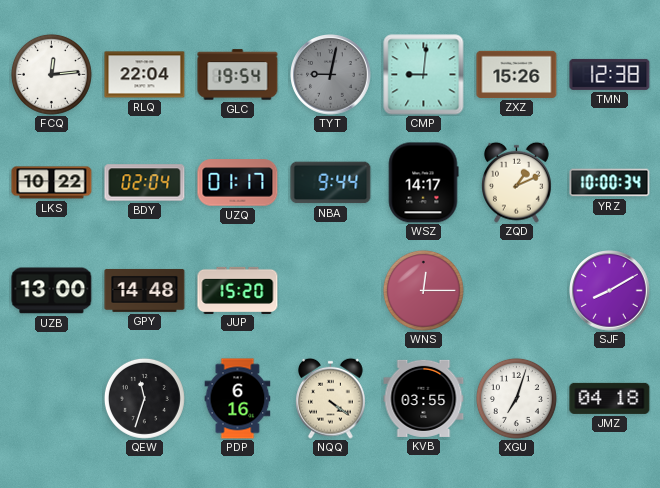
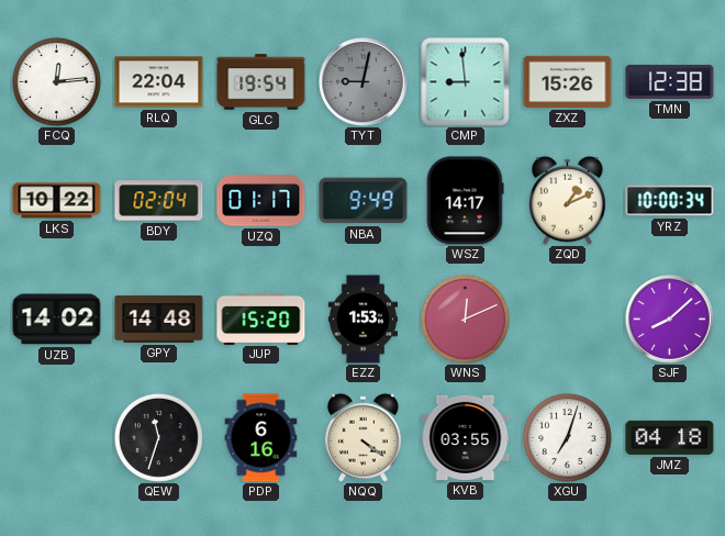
CMP: 9:01 -> 8:59
NBA: 9:44 -> 9:49
UZB: 13:00 -> 14:02
EZZ: none -> 1:53
WNS: 12:15 -> 12:11
SJF: 8:10 -> 8:08
